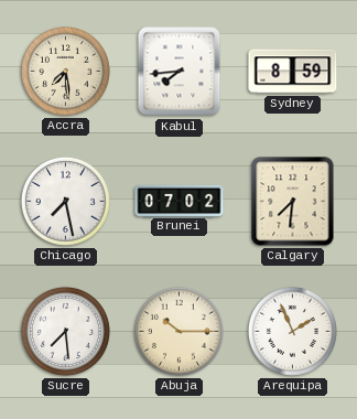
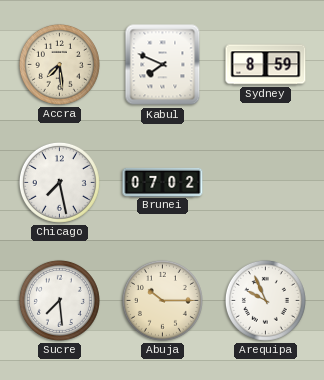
Kabul: 7:44 -> 7:49
Calgary: 7:31 -> none
Arequipa: 1:56 -> 9:56
